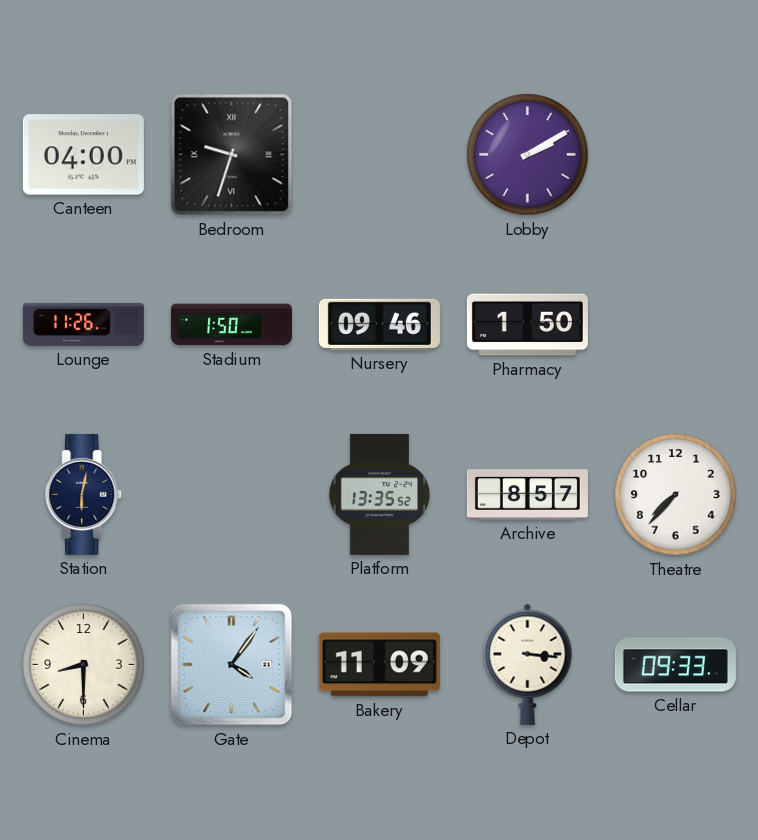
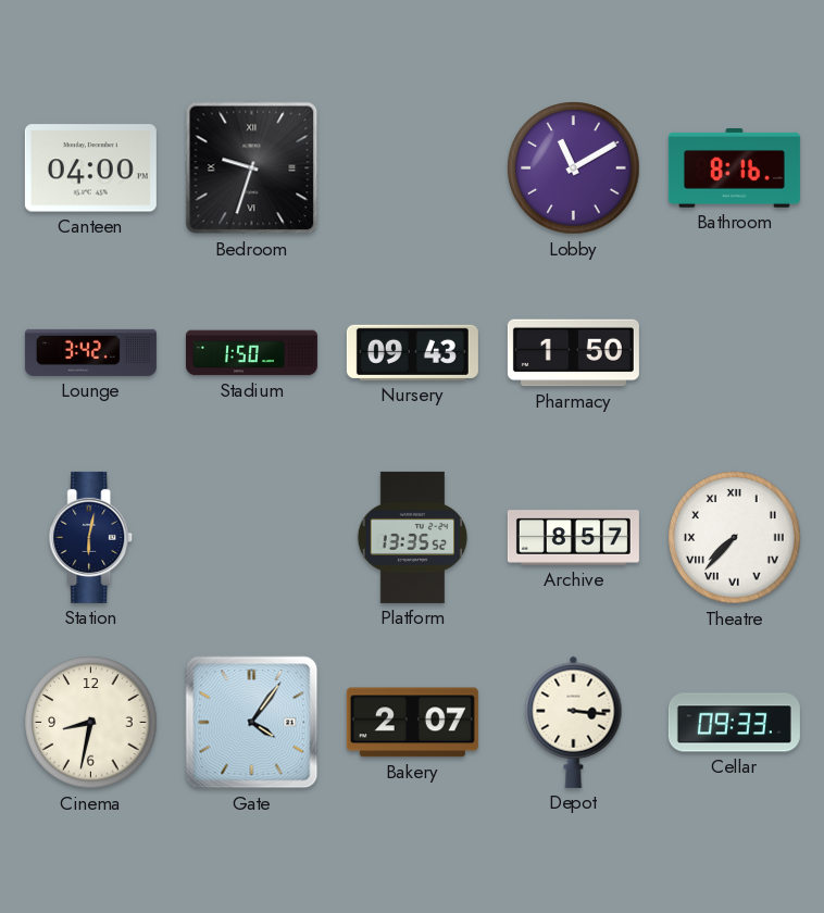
Lobby: 2:10 -> 11:10
Bathroom: none -> 8:16
Lounge: 11:26 -> 3:42
Nursery: 09:46 -> 09:43
Theatre numerals: Arabic -> Roman
Cinema: 8:30 -> 8:32
Bakery: 11:09 -> 2:07
